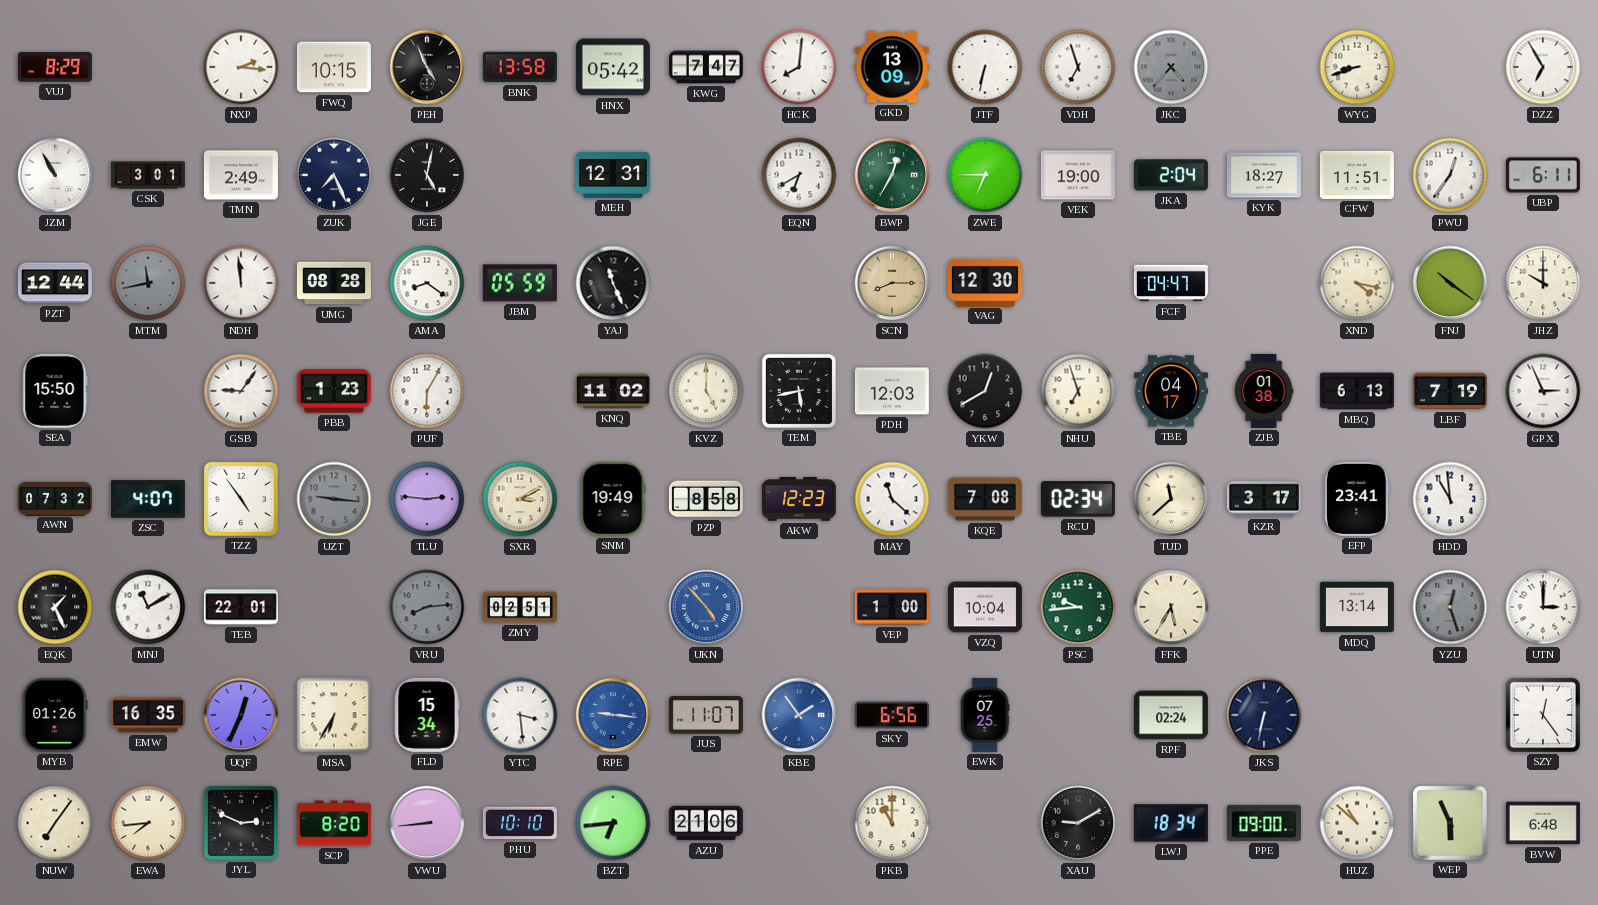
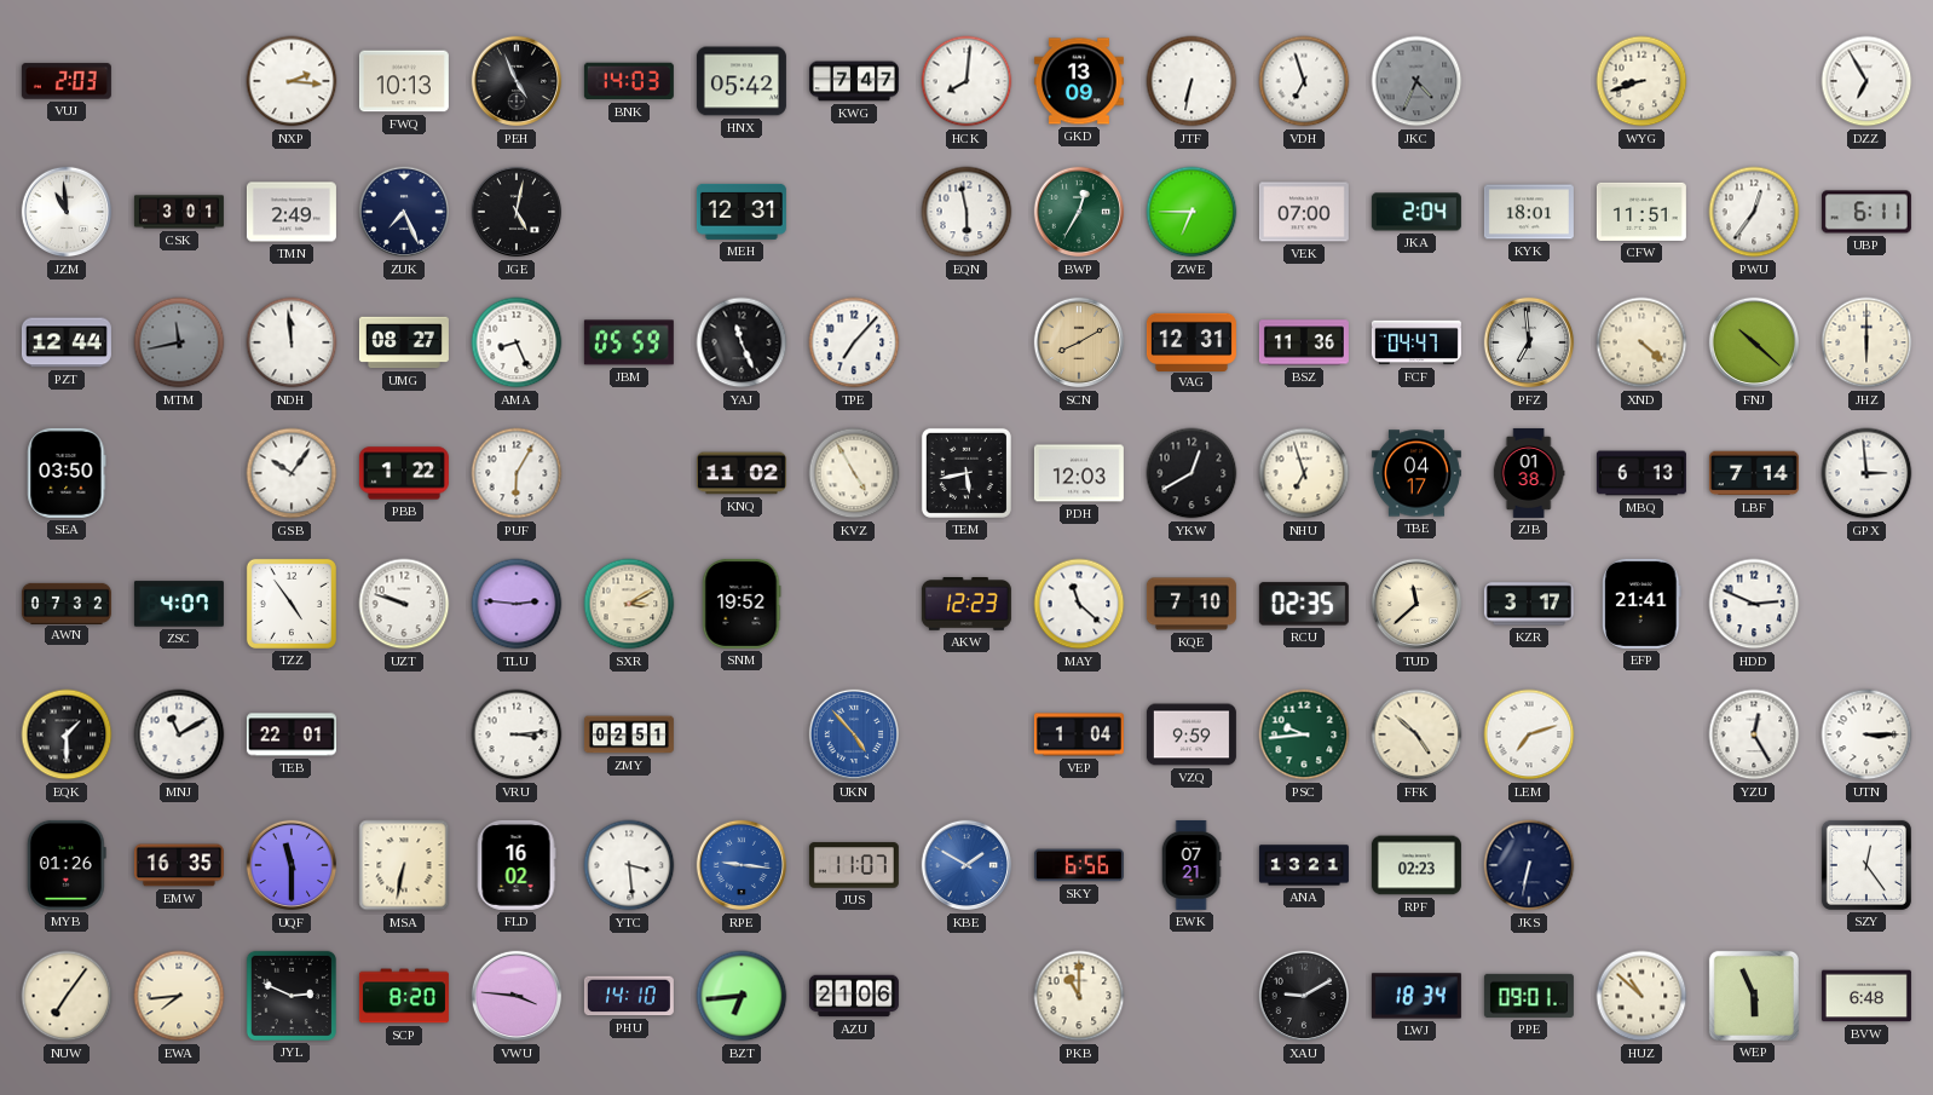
VUJ: 8:29 -> 2:03
FWQ: 10:15 -> 10:13
BNK: 13:58 -> 14:03
JKC: 4:37 -> 4:34
JZM: 10:55 -> 10:59
EQN: 6:40 -> 5:58
VEK: 19:00 -> 07:00
KYK: 18:27 -> 18:01
UMG: 08:28 -> 08:27
AMA: 8:21 -> 8:26
TPE: none -> 7:07
SCN: 8:15 -> 8:10
VAG: 12:30 -> 12:31
BSZ: none -> 11:36
PFZ: none -> 6:59
XND: 4:17 -> 4:22
FNJ: 10:21 -> 10:22
JHZ: 10:00 -> 6:00
SEA: 15:50 -> 03:50
GSB: 9:06 -> 10:06
PBB: 1:23 -> 1:22
KVZ: 5:00 -> 4:55
LBF: 7:19 -> 7:14
GPX: 2:56 -> 2:59
UZT: 9:16 -> 9:48
UZT dial: grey -> white
SNM: 19:49 -> 19:52
PZP: 8:58 -> none
KQE: 7:08 -> 7:10
RCU: 02:34 -> 02:35
EFP: 23:41 -> 21:41
HDD: 10:59 -> 2:49
EQK: 1:26 -> 1:30
VRU: 8:14 -> 3:14
VRU dial: grey -> white
VEP: 1:00 -> 1:04
VZQ: 10:04 -> 9:59
FFK: 5:35 -> 4:52
LEM: none -> 7:12
MDQ: 13:14 -> none
YZU: 12:27 -> 12:25
YZU dial: grey -> white
UTN: 3:00 -> 3:15
UQF: 12:34 -> 11:30
MSA: 6:35 -> 6:32
FLD: 15:34 -> 16:02
KBE: 1:54 -> 1:50
EWK: 07:25 -> 07:21
ANA: none -> 13:21
RPF: 02:24 -> 02:23
VWU: 8:44 -> 3:46
PHU: 10:10 -> 14:10
PPE: 09:00 -> 09:01
